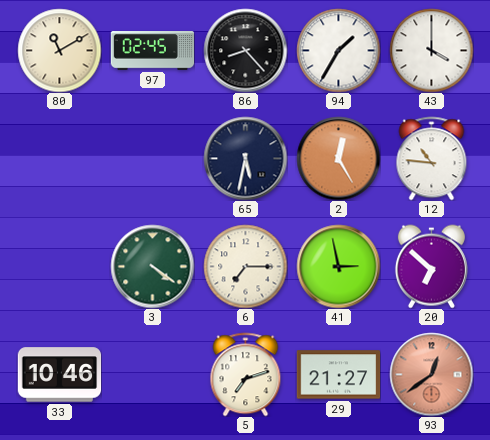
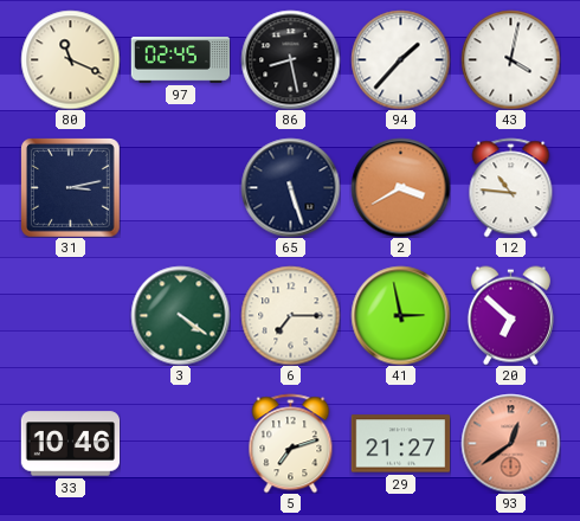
80: 11:10 -> 11:19
86: 8:23 -> 8:28
94: 1:35 -> 1:37
43: 4:00 -> 4:02
31: none -> 3:13
65: 5:32 -> 5:27
2: 12:25 -> 3:40
